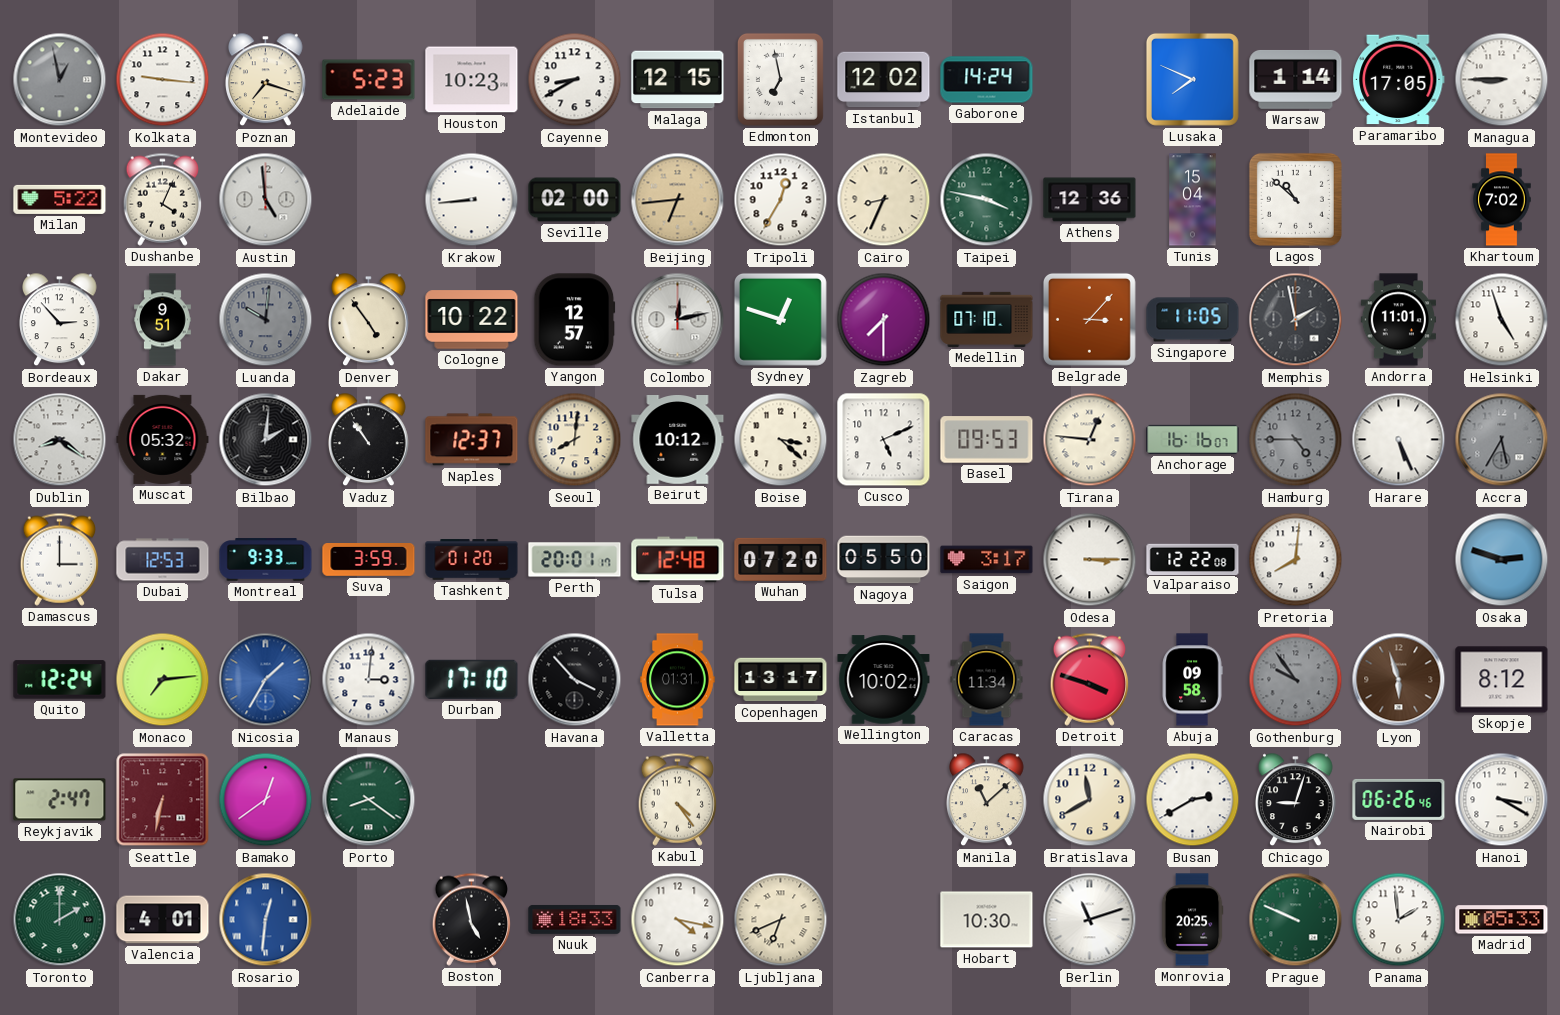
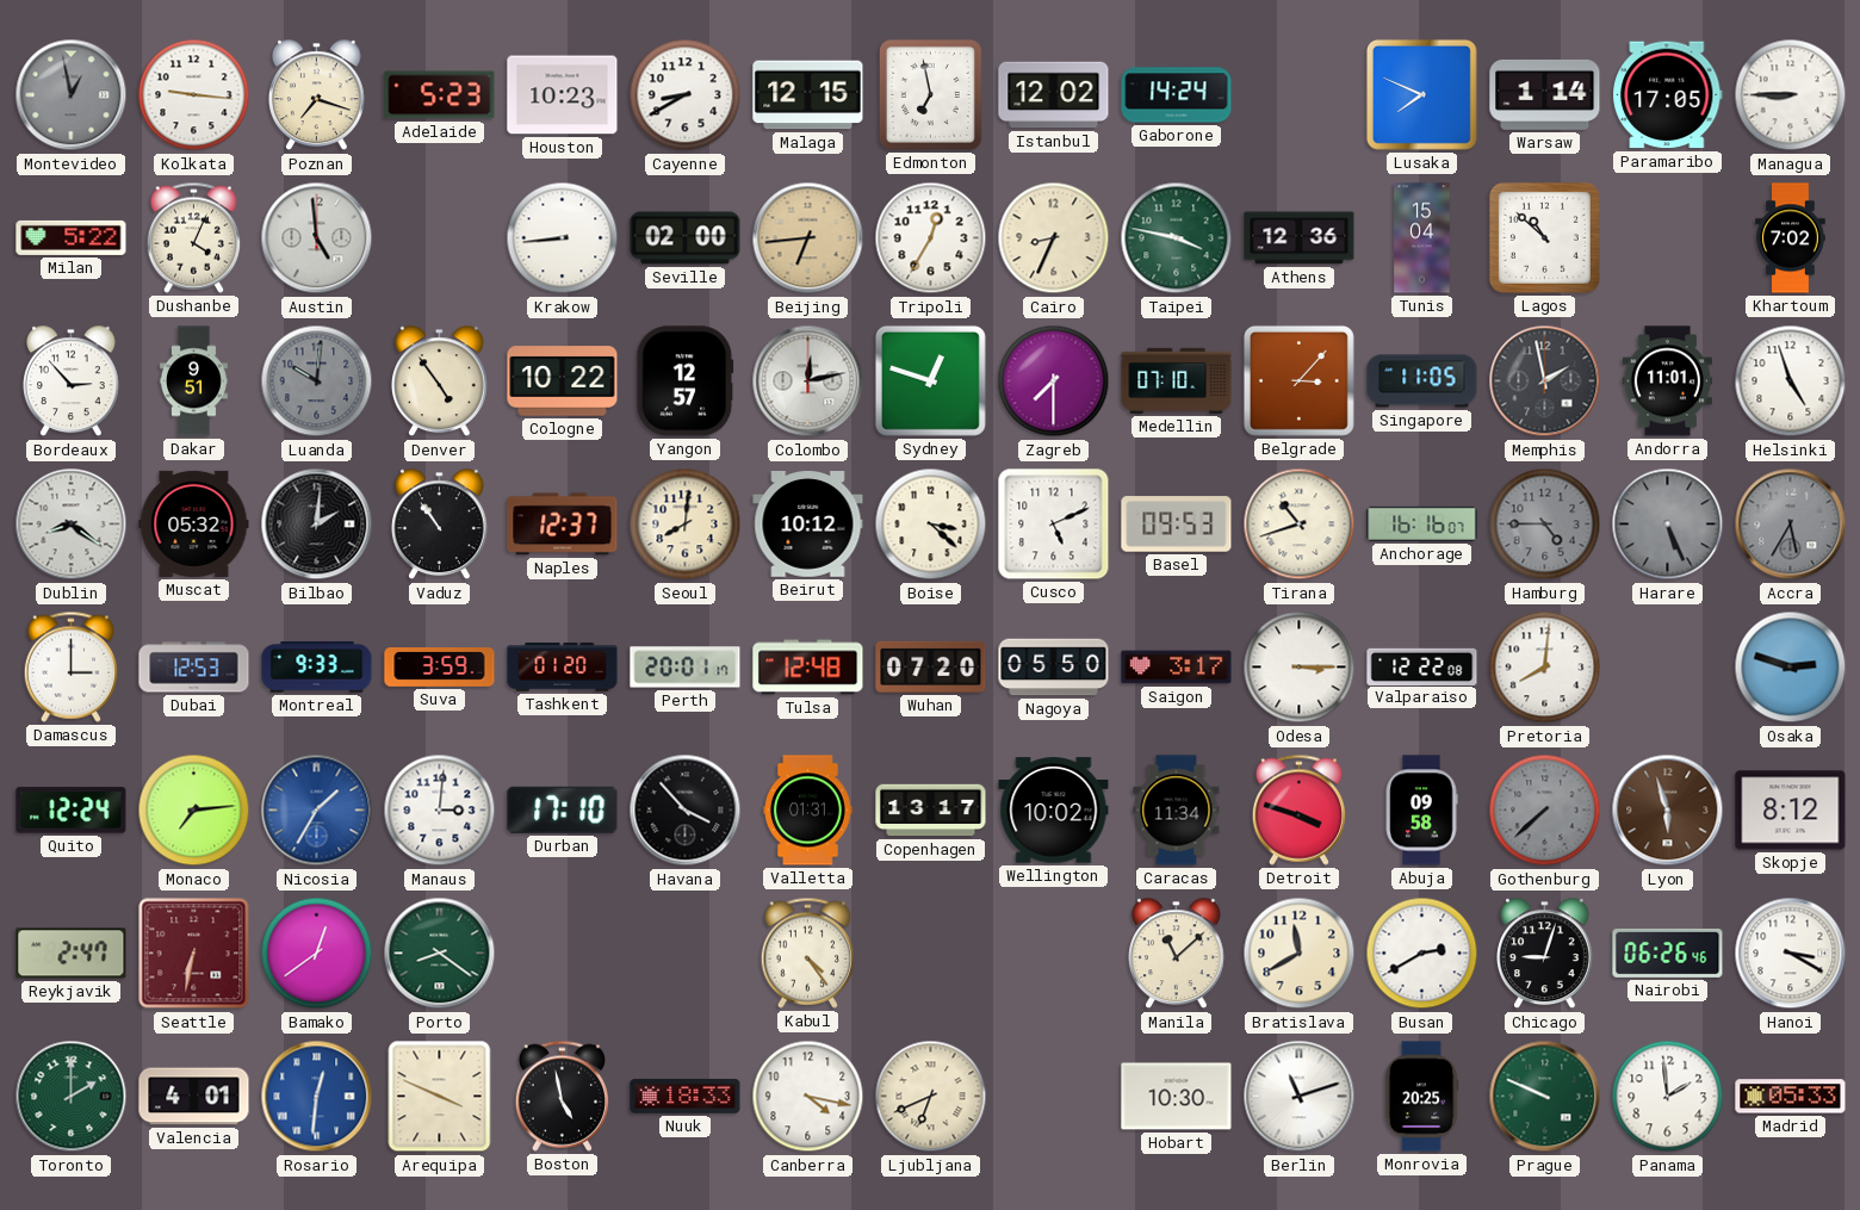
Tirana: 12:46 -> 10:42
Harare dial: white -> grey
Gothenburg: 9:54 -> 7:38
Arequipa: none -> 3:49
